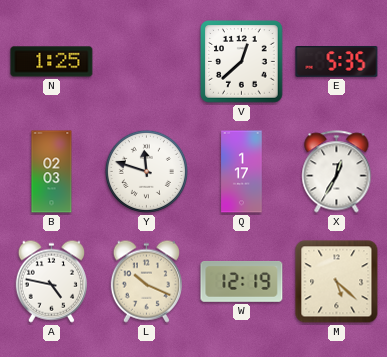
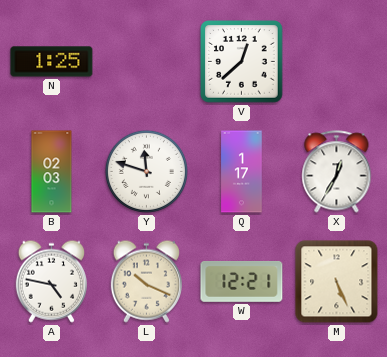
E: 5:35 -> none
W: 12:19 -> 12:21
M: 5:22 -> 5:26
